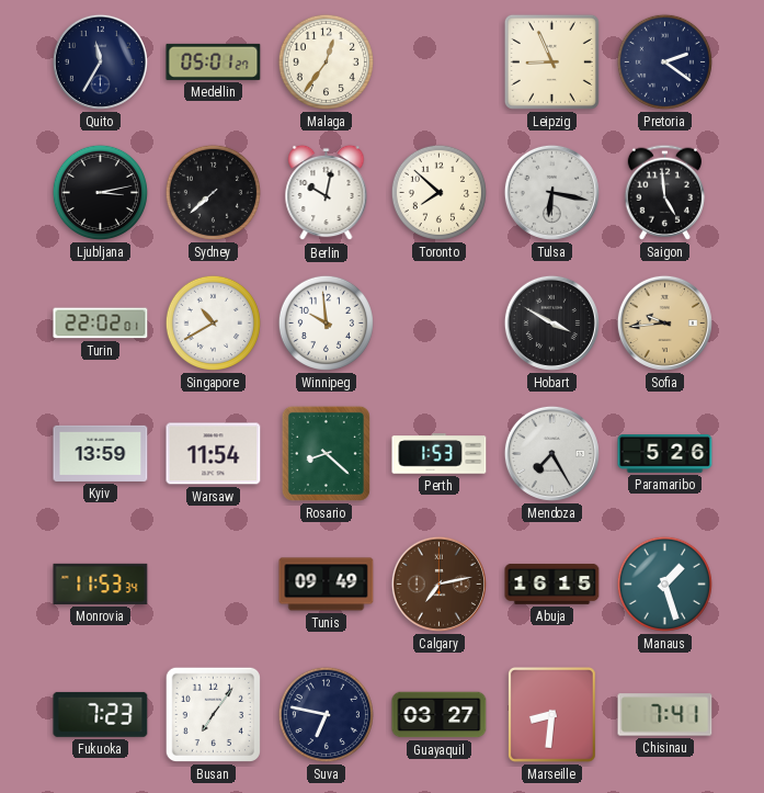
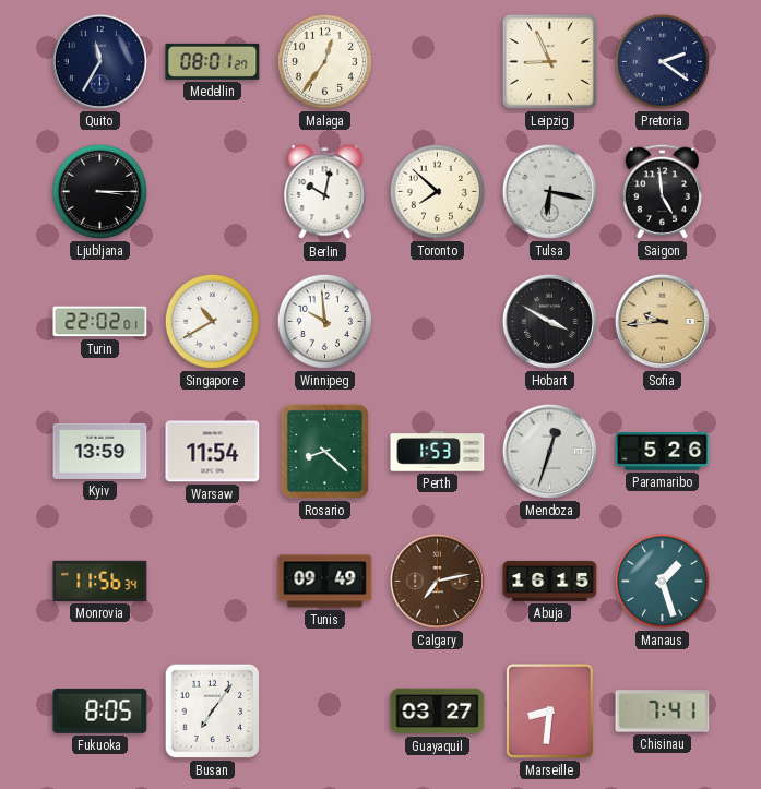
Medellin: 05:01 -> 08:01
Ljubljana: 3:13 -> 3:15
Sydney: 7:38 -> none
Mendoza: 7:25 -> 12:33
Monrovia: 11:53 -> 11:56
Fukuoka: 7:23 -> 8:05
Suva: 6:47 -> none
